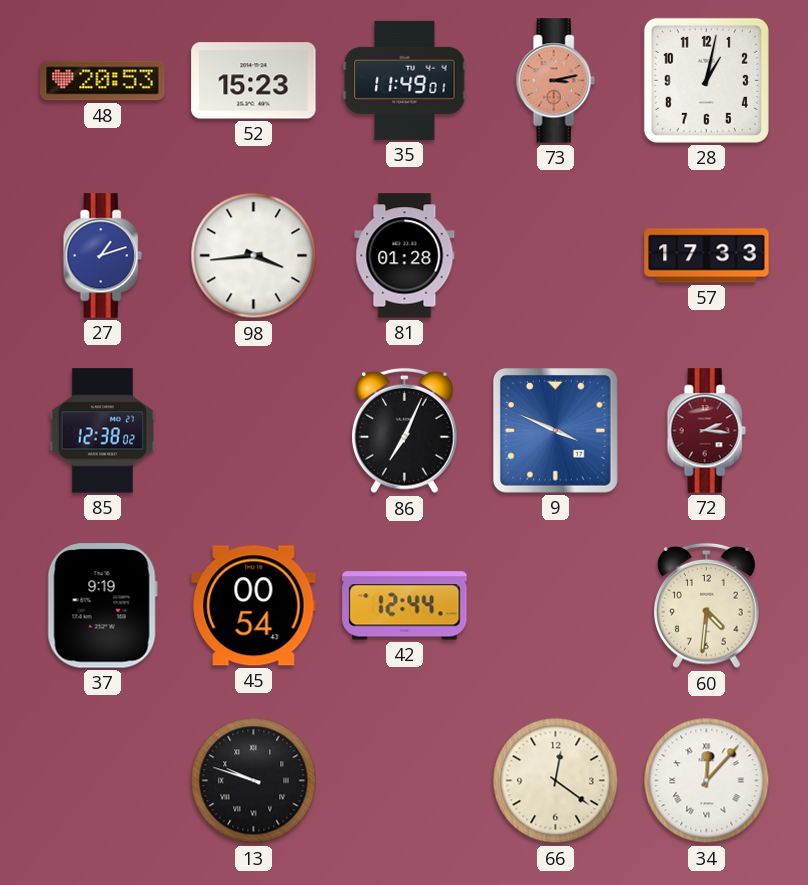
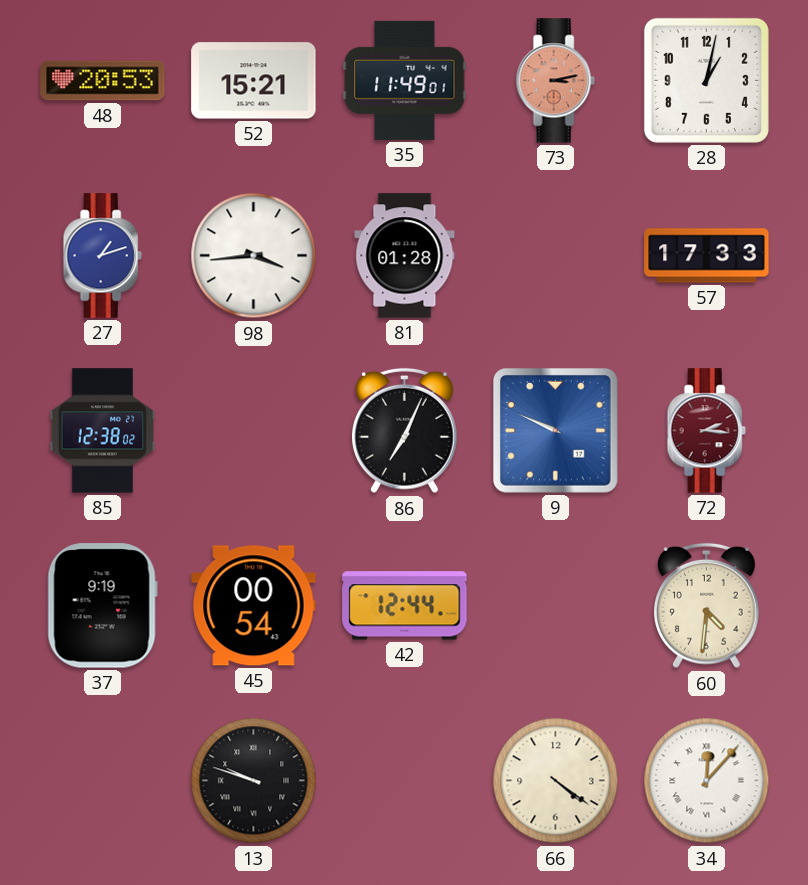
52: 15:23 -> 15:21
9: 3:49 -> 9:49
66: 12:21 -> 4:21
